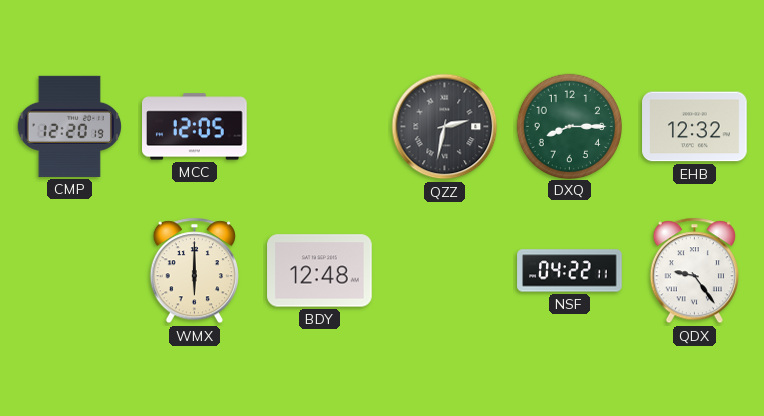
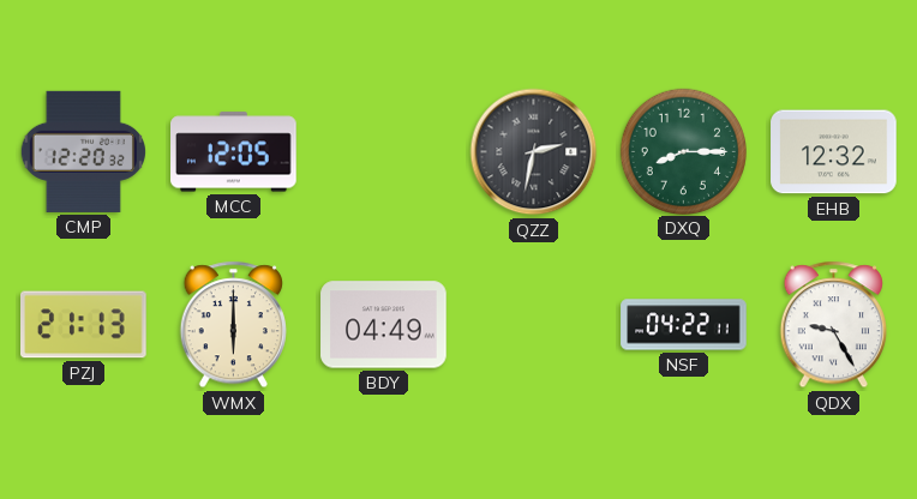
CMP: 12:20:19 -> 12:20:32
PZJ: none -> 21:13
BDY: 12:48 -> 04:49
QDX: 9:24 -> 9:25
